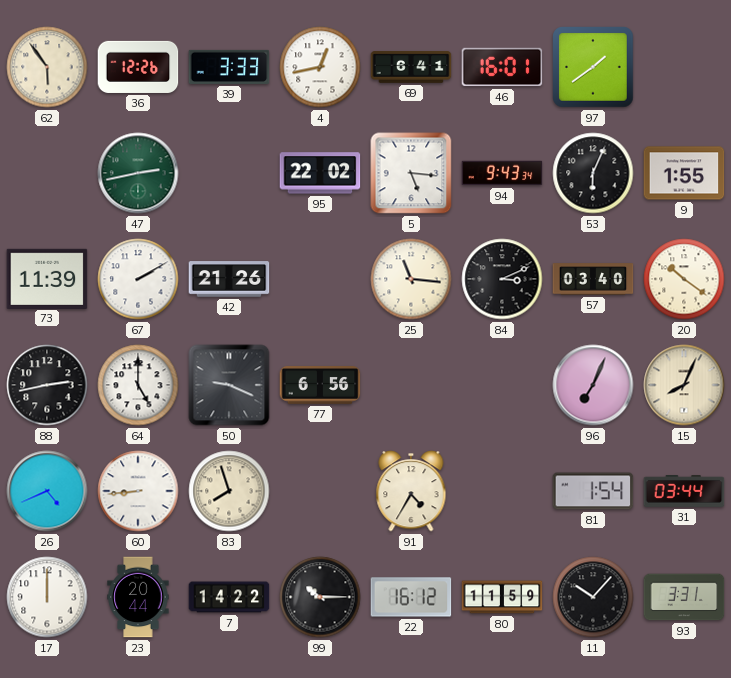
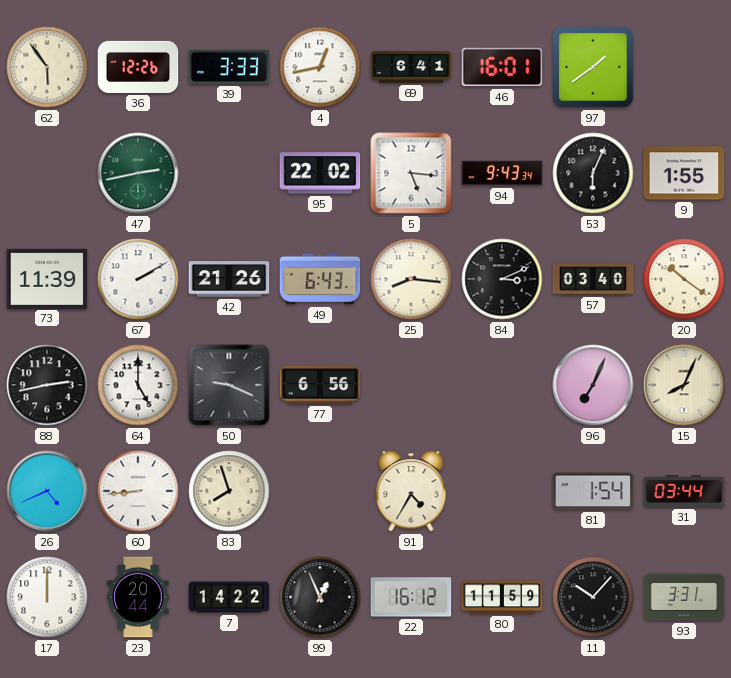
49: none -> 6:43
25: 11:16 -> 8:16
99: 10:15 -> 12:56
